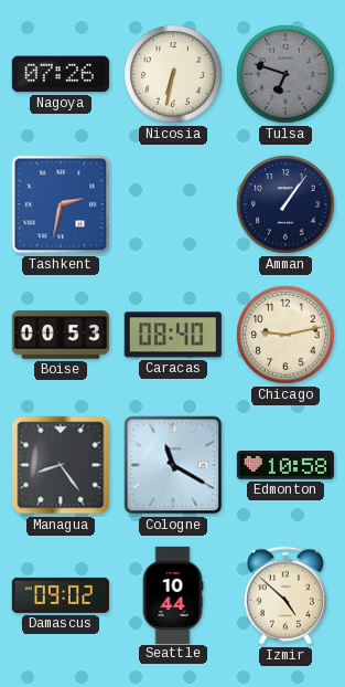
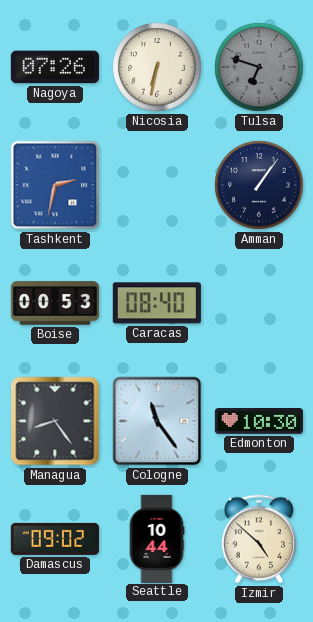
Chicago: 9:13 -> none
Cologne: 11:20 -> 11:24
Edmonton: 10:58 -> 10:30
